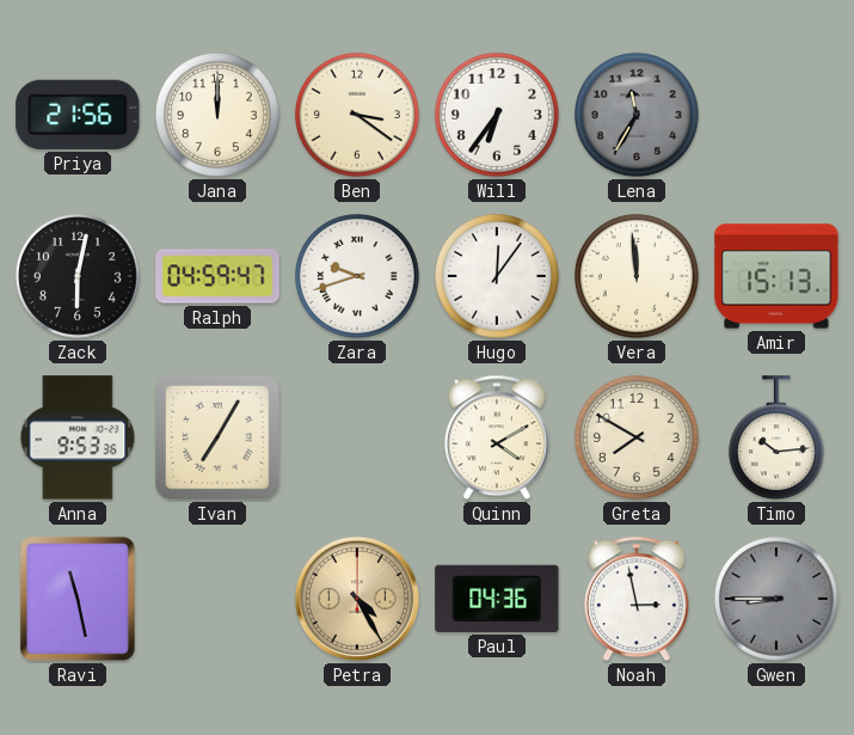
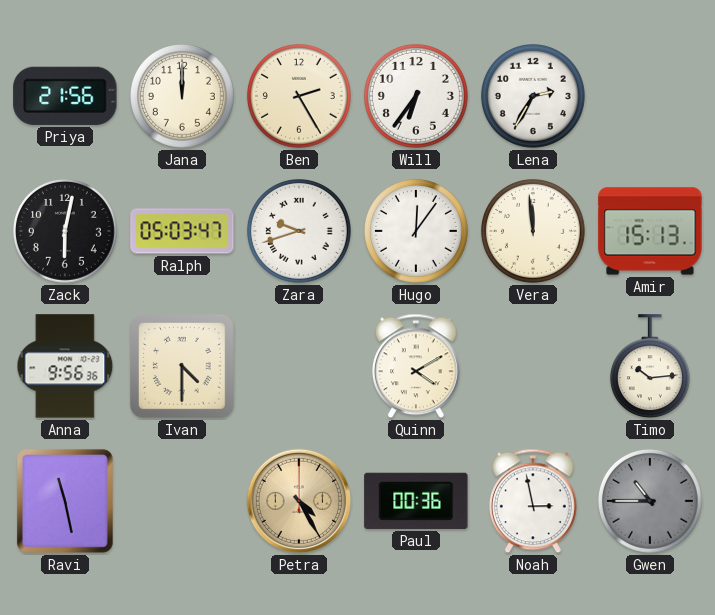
Ben: 3:21 -> 2:25
Lena: 11:35 -> 2:35
Lena dial: grey -> white
Ralph: 04:59 -> 05:03
Anna: 9:53 -> 9:56
Ivan: 7:05 -> 4:30
Greta: 7:50 -> none
Paul: 04:36 -> 00:36
Gwen: 8:45 -> 10:45
